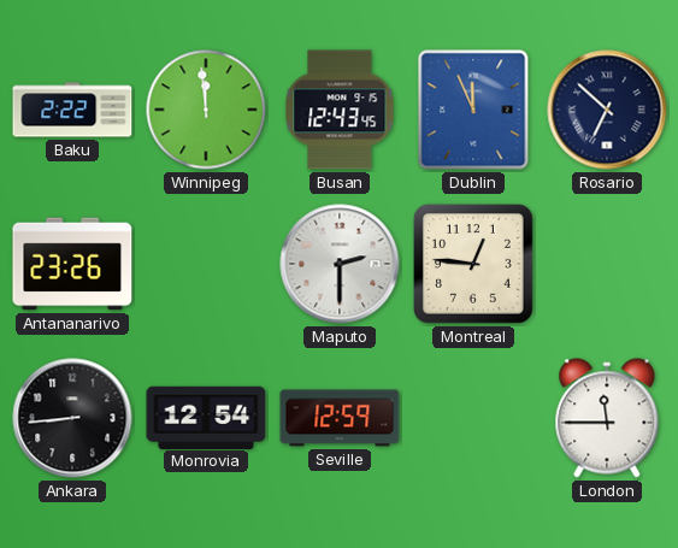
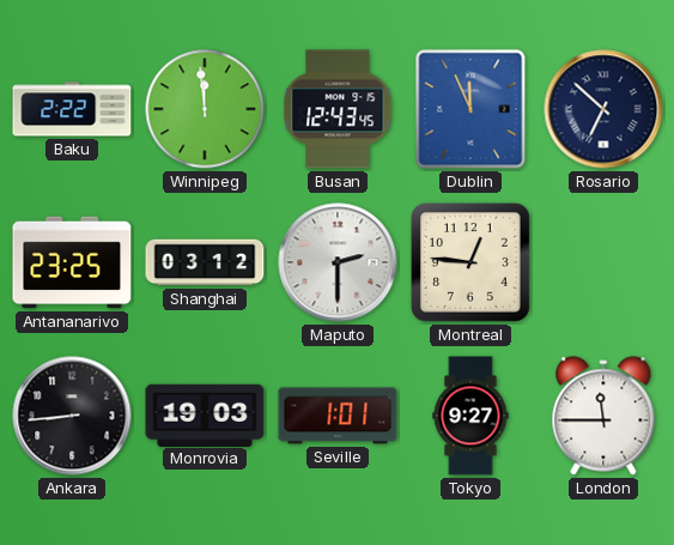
Antananarivo: 23:26 -> 23:25
Shanghai: none -> 03:12
Monrovia: 12:54 -> 19:03
Seville: 12:59 -> 1:01
Tokyo: none -> 9:27
